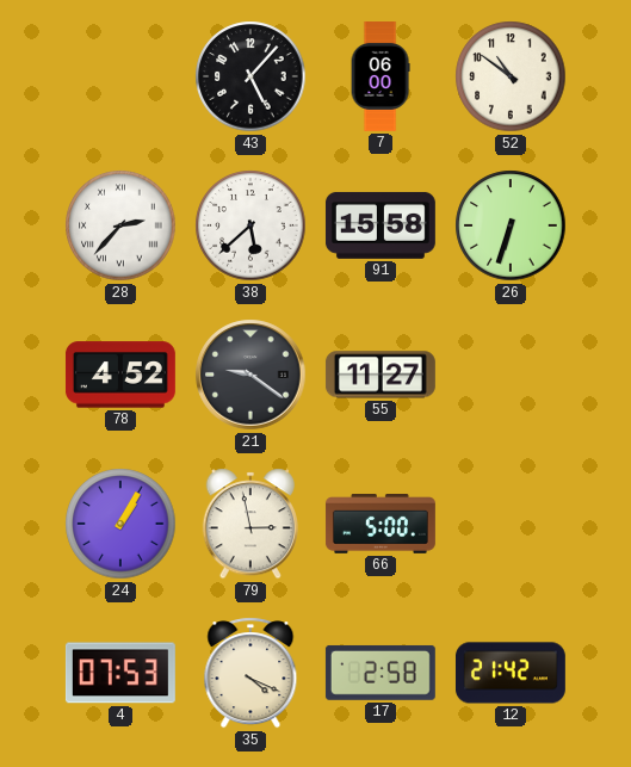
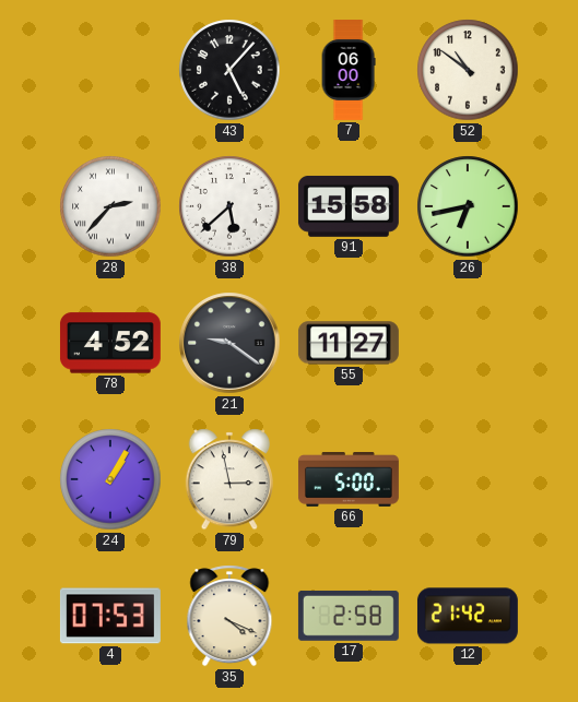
26: 6:33 -> 6:43
